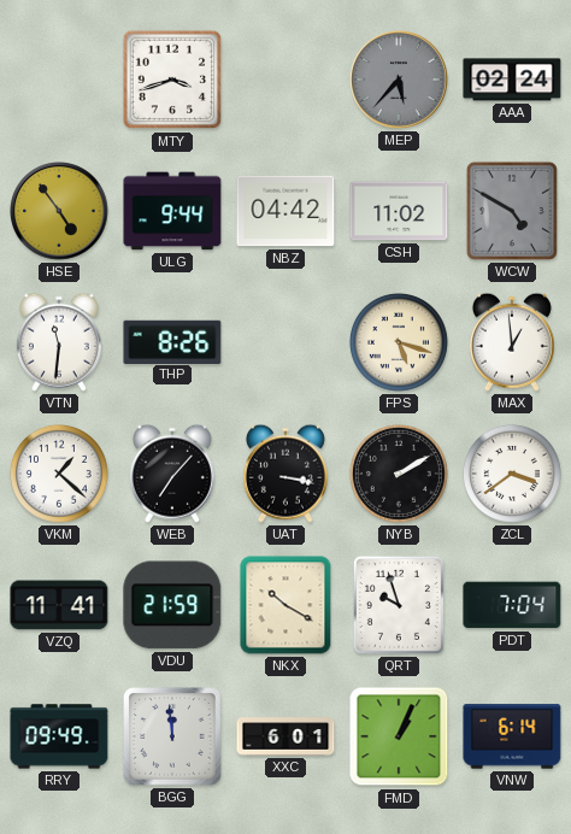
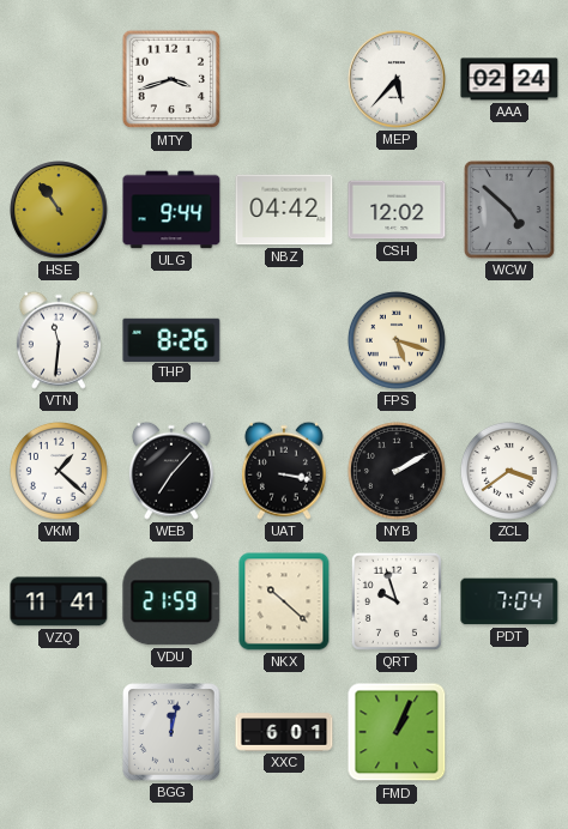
MEP dial: grey -> white
HSE: 4:54 -> 10:54
CSH: 11:02 -> 12:02
WCW: 4:50 -> 4:52
MAX: 12:59 -> none
NKX: 10:20 -> 10:22
RRY: 09:49 -> none
BGG: 11:59 -> 12:02
VNW: 6:14 -> none
